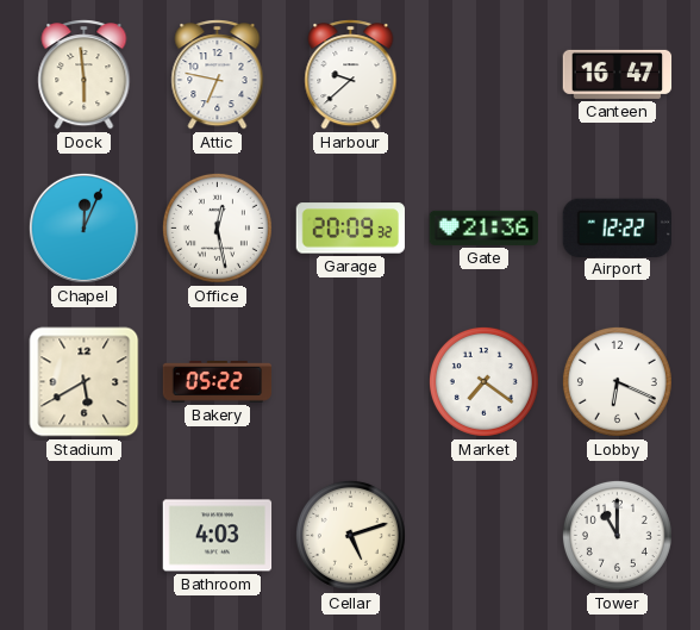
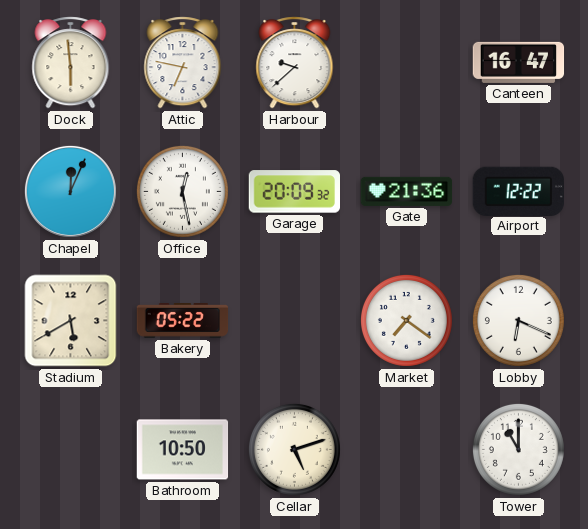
Bathroom: 4:03 -> 10:50
